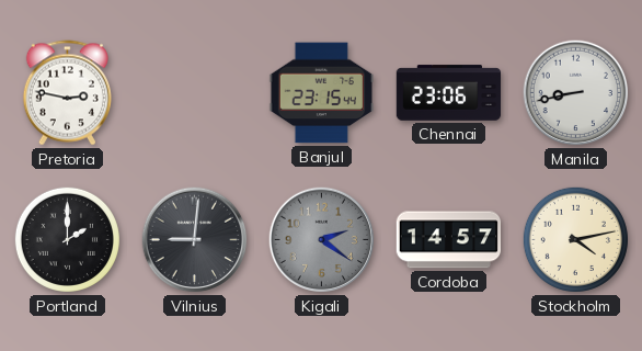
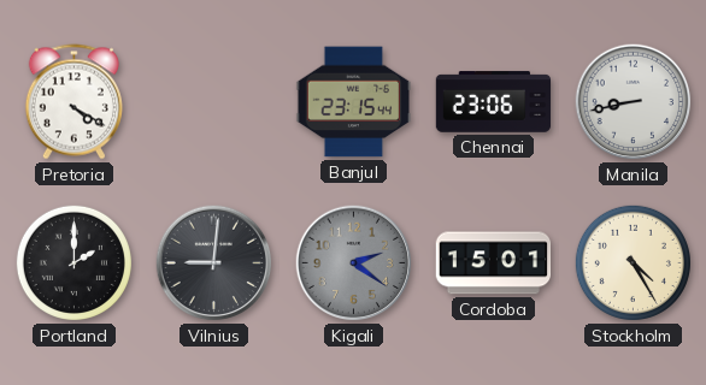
Pretoria: 2:47 -> 4:20
Cordoba: 14:57 -> 15:01
Stockholm: 4:13 -> 4:25
